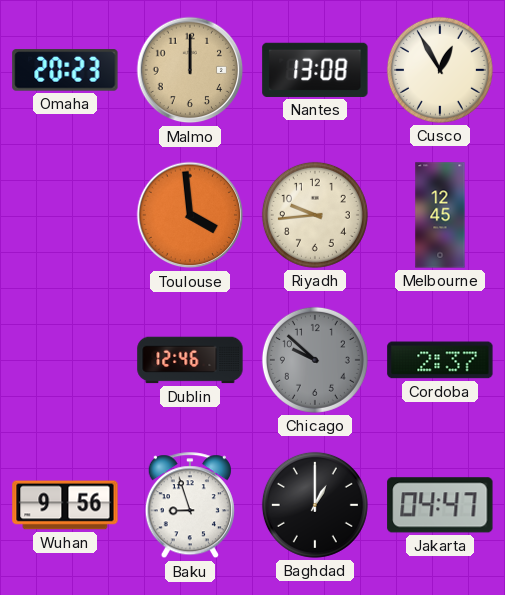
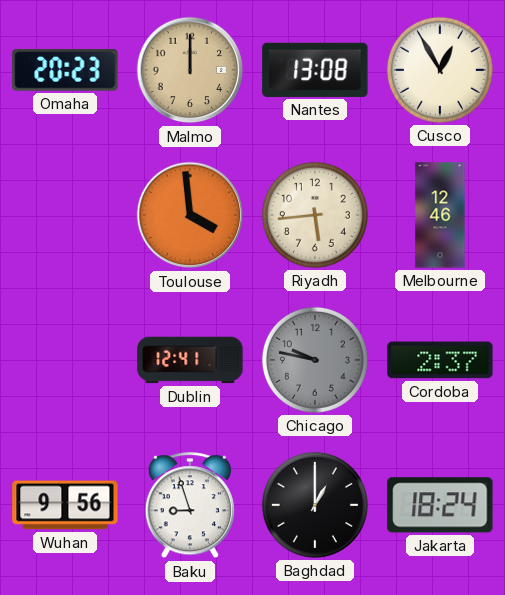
Riyadh: 9:44 -> 5:44
Melbourne: 12:45 -> 12:46
Dublin: 12:46 -> 12:41
Chicago: 9:52 -> 9:47
Jakarta: 04:47 -> 18:24
